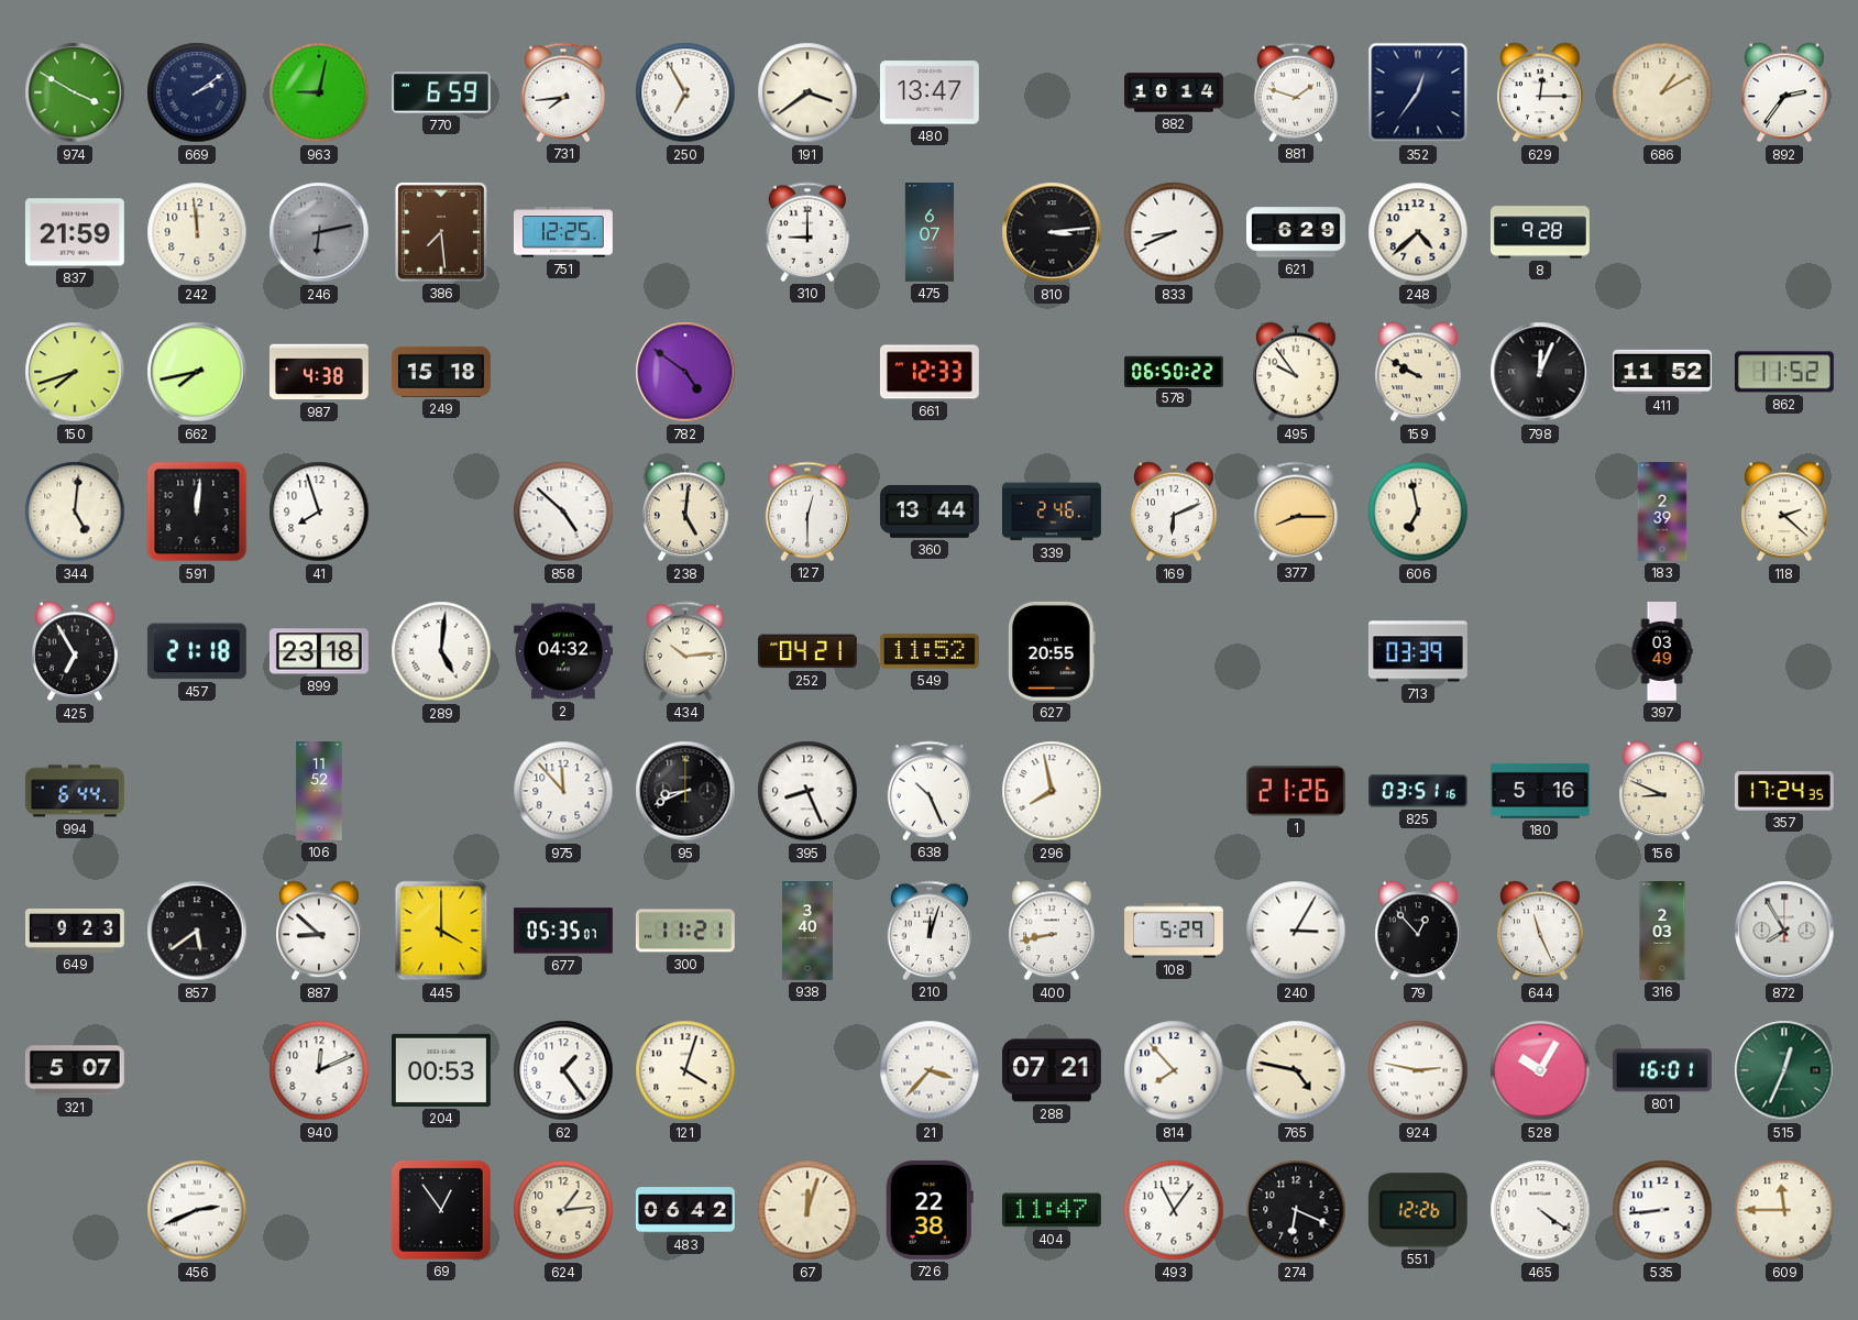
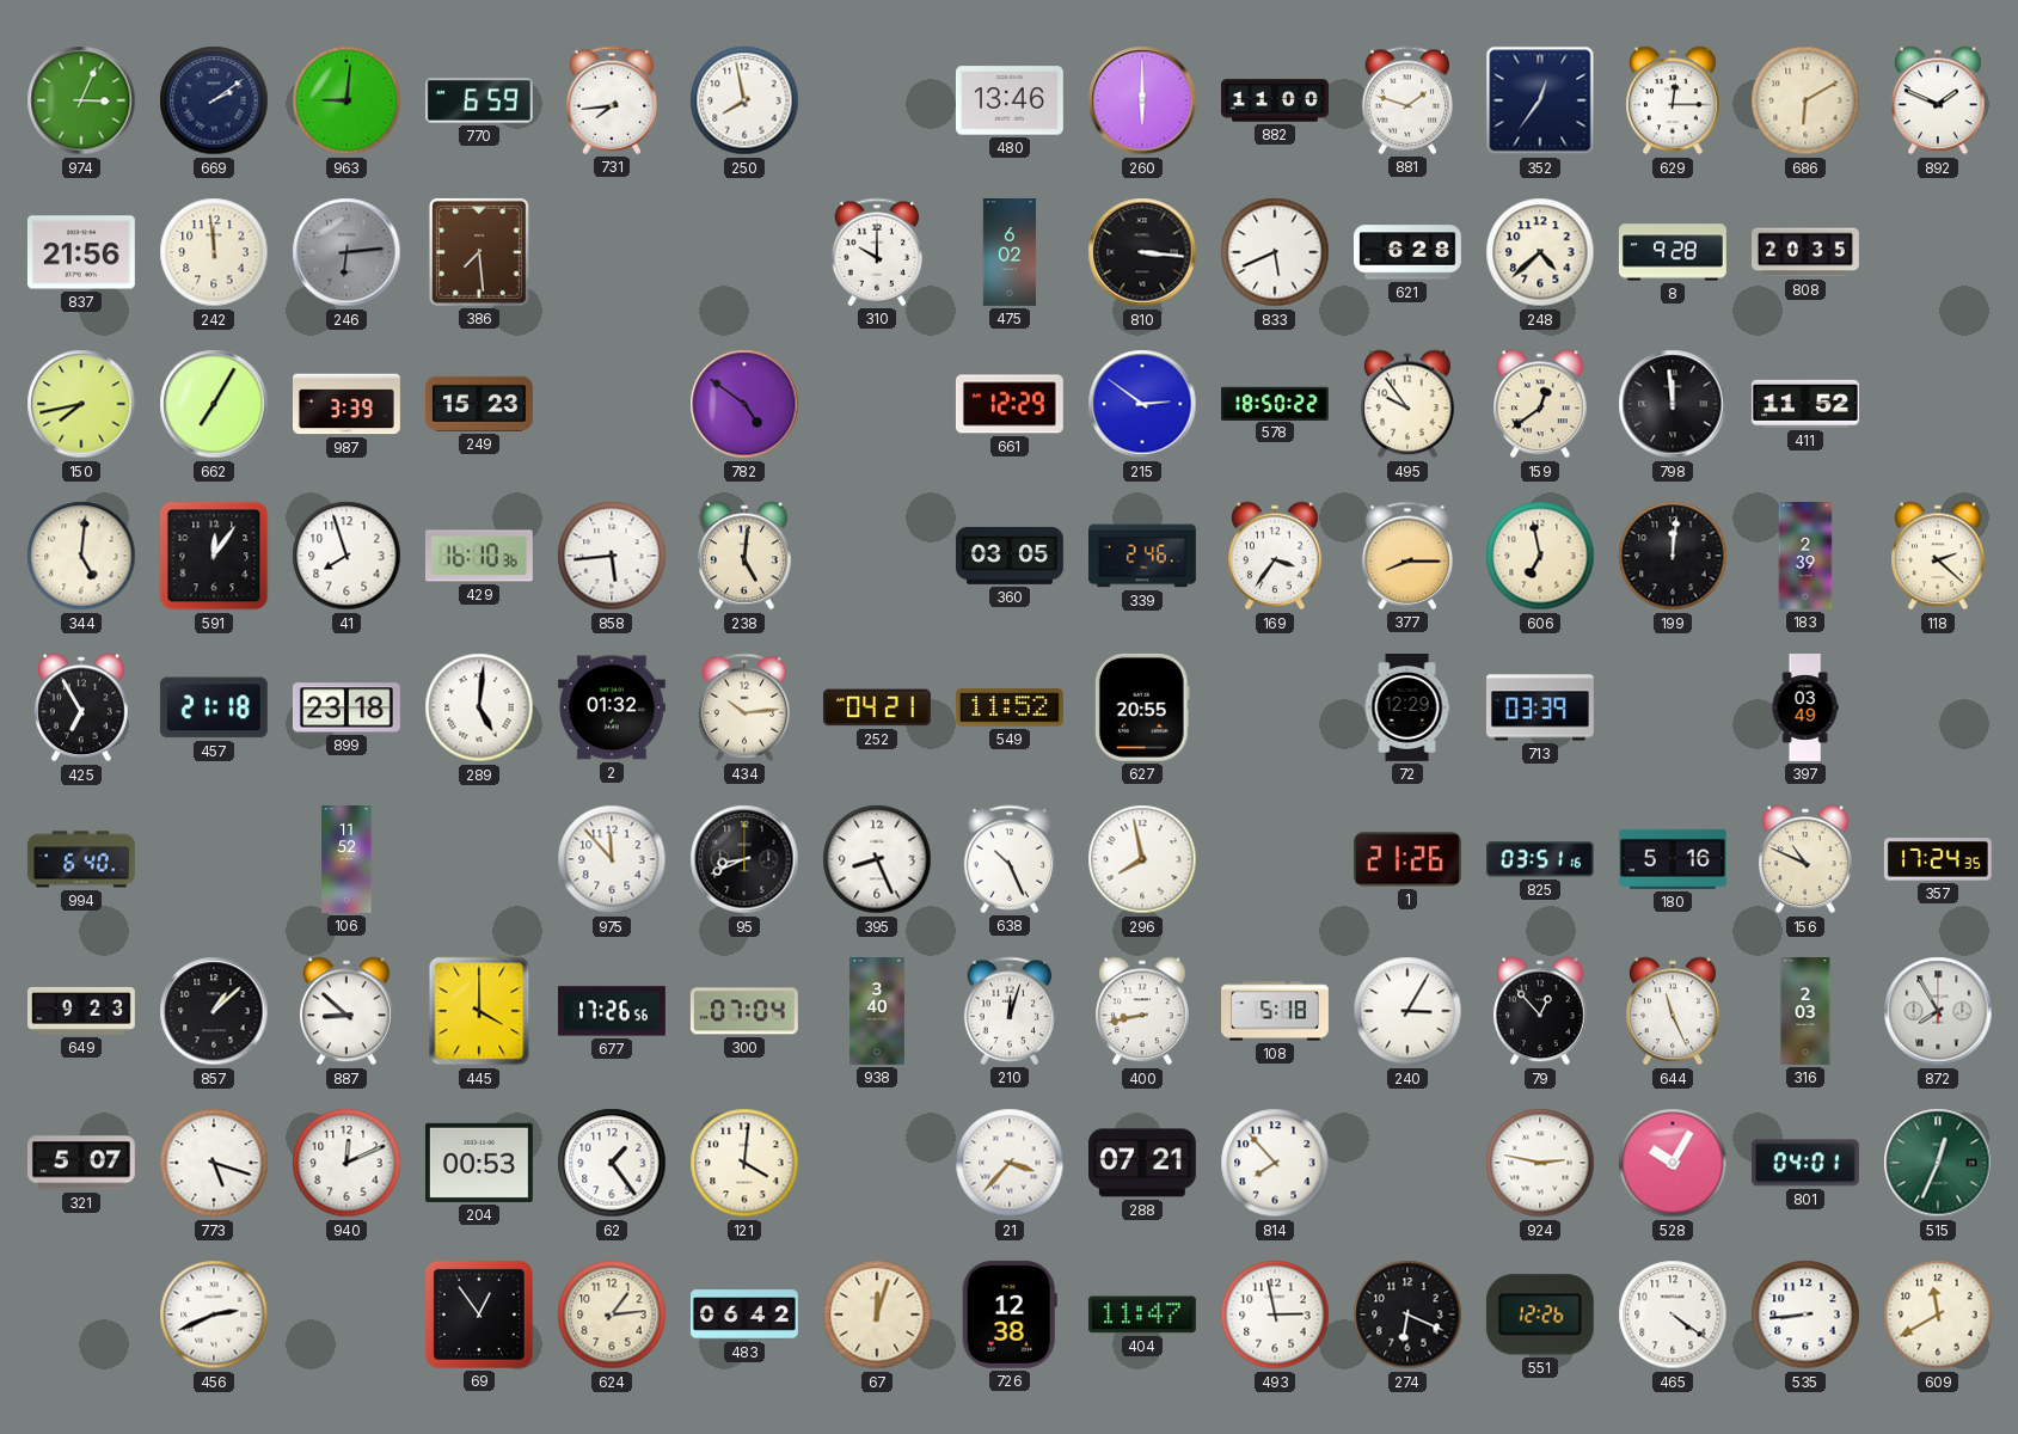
974: 3:50 -> 3:04
963: 9:02 -> 9:01
250: 6:55 -> 7:58
191: 3:39 -> none
480: 13:47 -> 13:46
260: none -> 6:00
882: 10:14 -> 11:00
686: 1:10 -> 6:10
892: 2:36 -> 1:49
837: 21:59 -> 21:56
246: 6:13 -> 6:14
751: 12:25 -> none
310: 9:00 -> 10:00
475: 6:07 -> 6:02
810: 3:14 -> 3:16
833: 8:41 -> 5:41
621: 6:29 -> 6:28
808: none -> 20:35
150: 7:42 -> 7:43
662: 7:43 -> 7:05
987: 4:38 -> 3:39
249: 15:18 -> 15:23
661: 12:33 -> 12:29
215: none -> 2:51
578: 06:50 -> 18:50
159: 9:50 -> 12:39
798: 12:04 -> 11:59
862: 11:52 -> none
591: 12:01 -> 12:06
429: none -> 16:10
858: 4:52 -> 5:44
127: 12:30 -> none
360: 13:44 -> 03:05
169: 6:11 -> 3:36
199: none -> 12:01
2: 04:32 -> 01:32
72: none -> 12:29
994: 6:44 -> 6:40
156: 8:49 -> 10:49
857: 5:39 -> 1:08
677: 05:35 -> 17:26
300: 11:21 -> 07:04
108: 5:29 -> 5:18
773: none -> 5:18
121: 4:03 -> 4:01
765: 4:47 -> none
801: 16:01 -> 04:01
726: 22:38 -> 12:38
493: 11:06 -> 2:58
609: 11:45 -> 11:40
